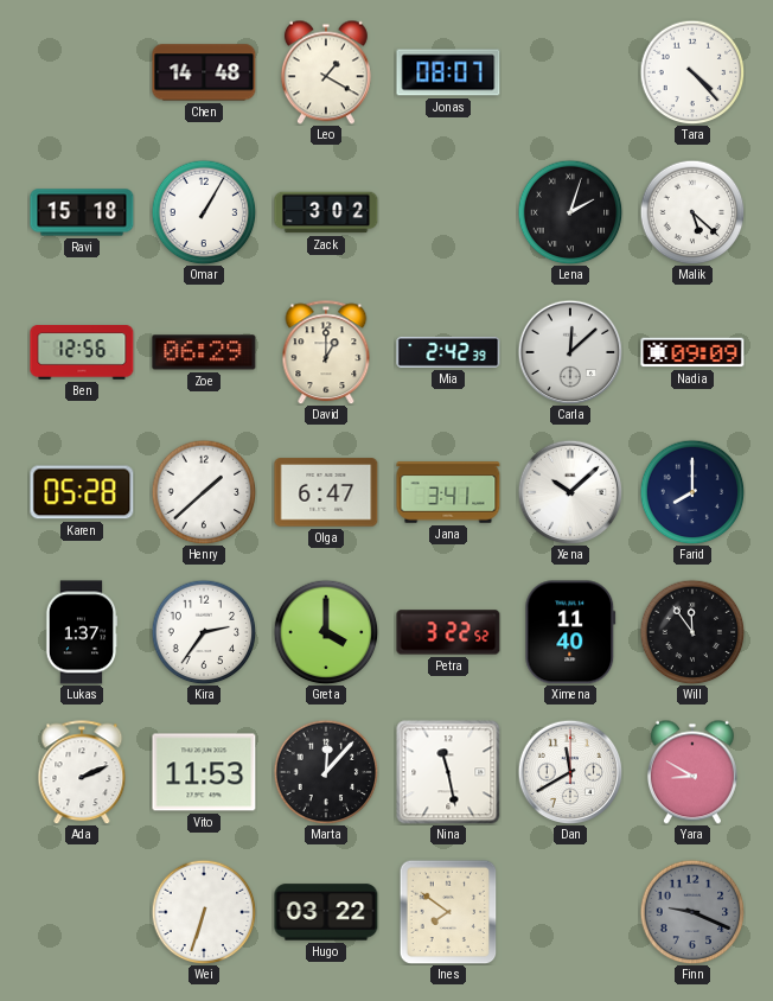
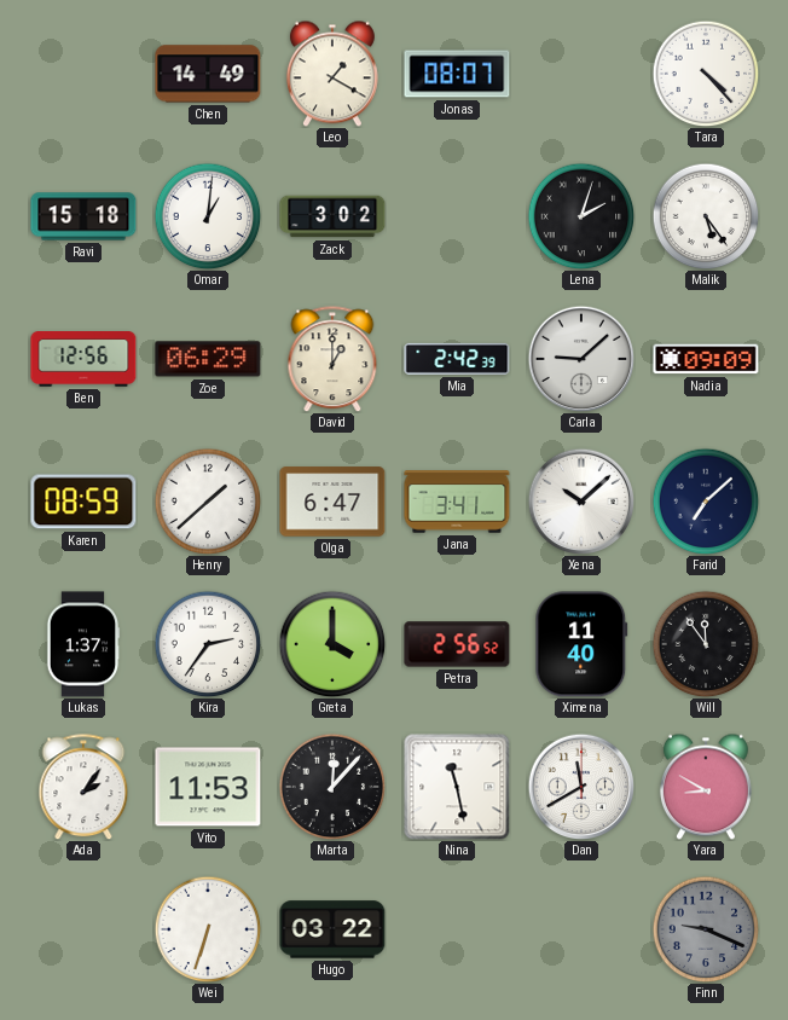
Chen: 14:48 -> 14:49
Omar: 1:05 -> 1:01
Malik: 5:22 -> 5:24
Carla: 12:08 -> 9:08
Karen: 05:28 -> 08:59
Farid: 8:00 -> 7:08
Petra: 3:22 -> 2:56
Ada: 2:11 -> 2:06
Ines: 7:51 -> none
